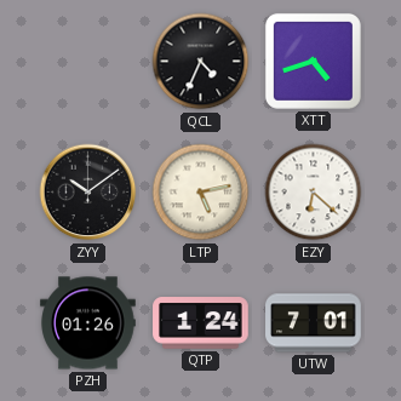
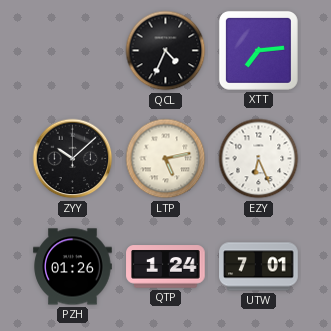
XTT: 4:42 -> 7:14
ZYY: 10:09 -> 10:08
EZY: 6:22 -> 6:26
